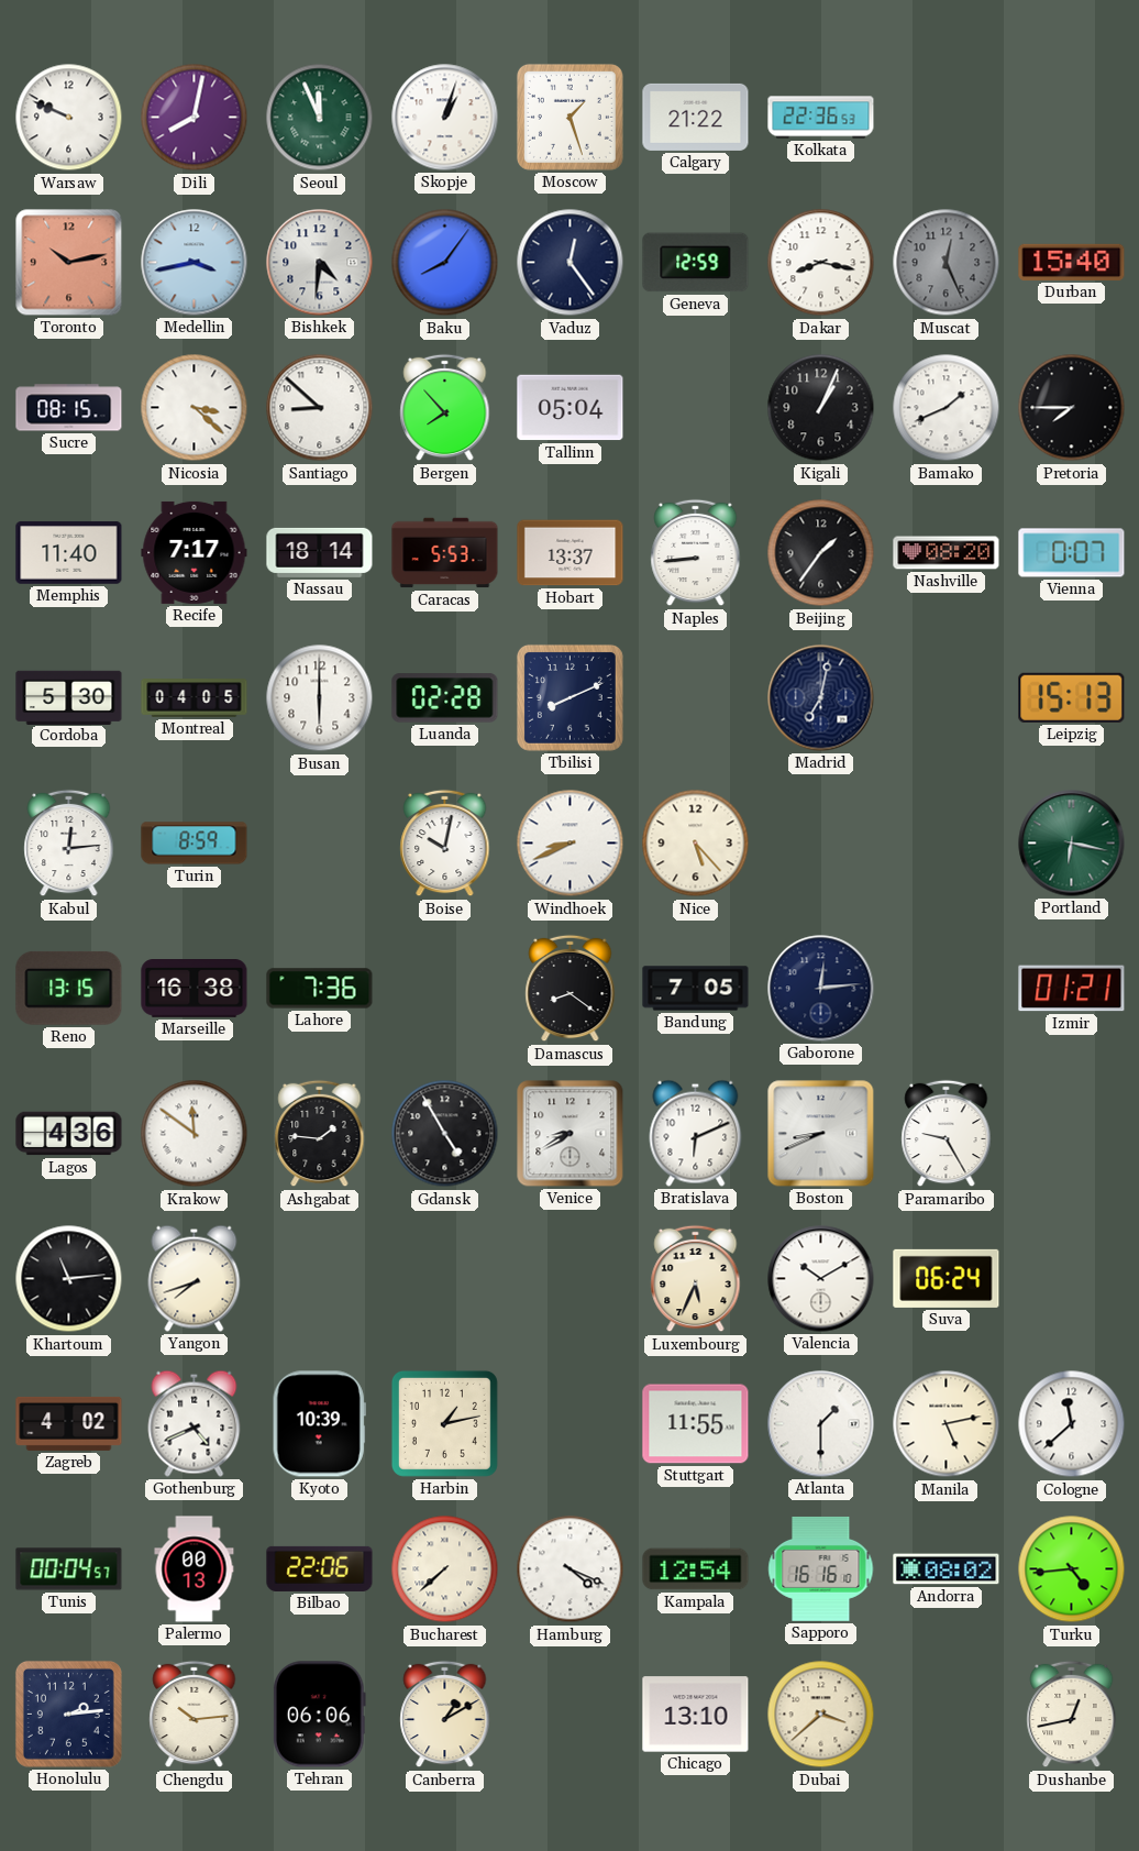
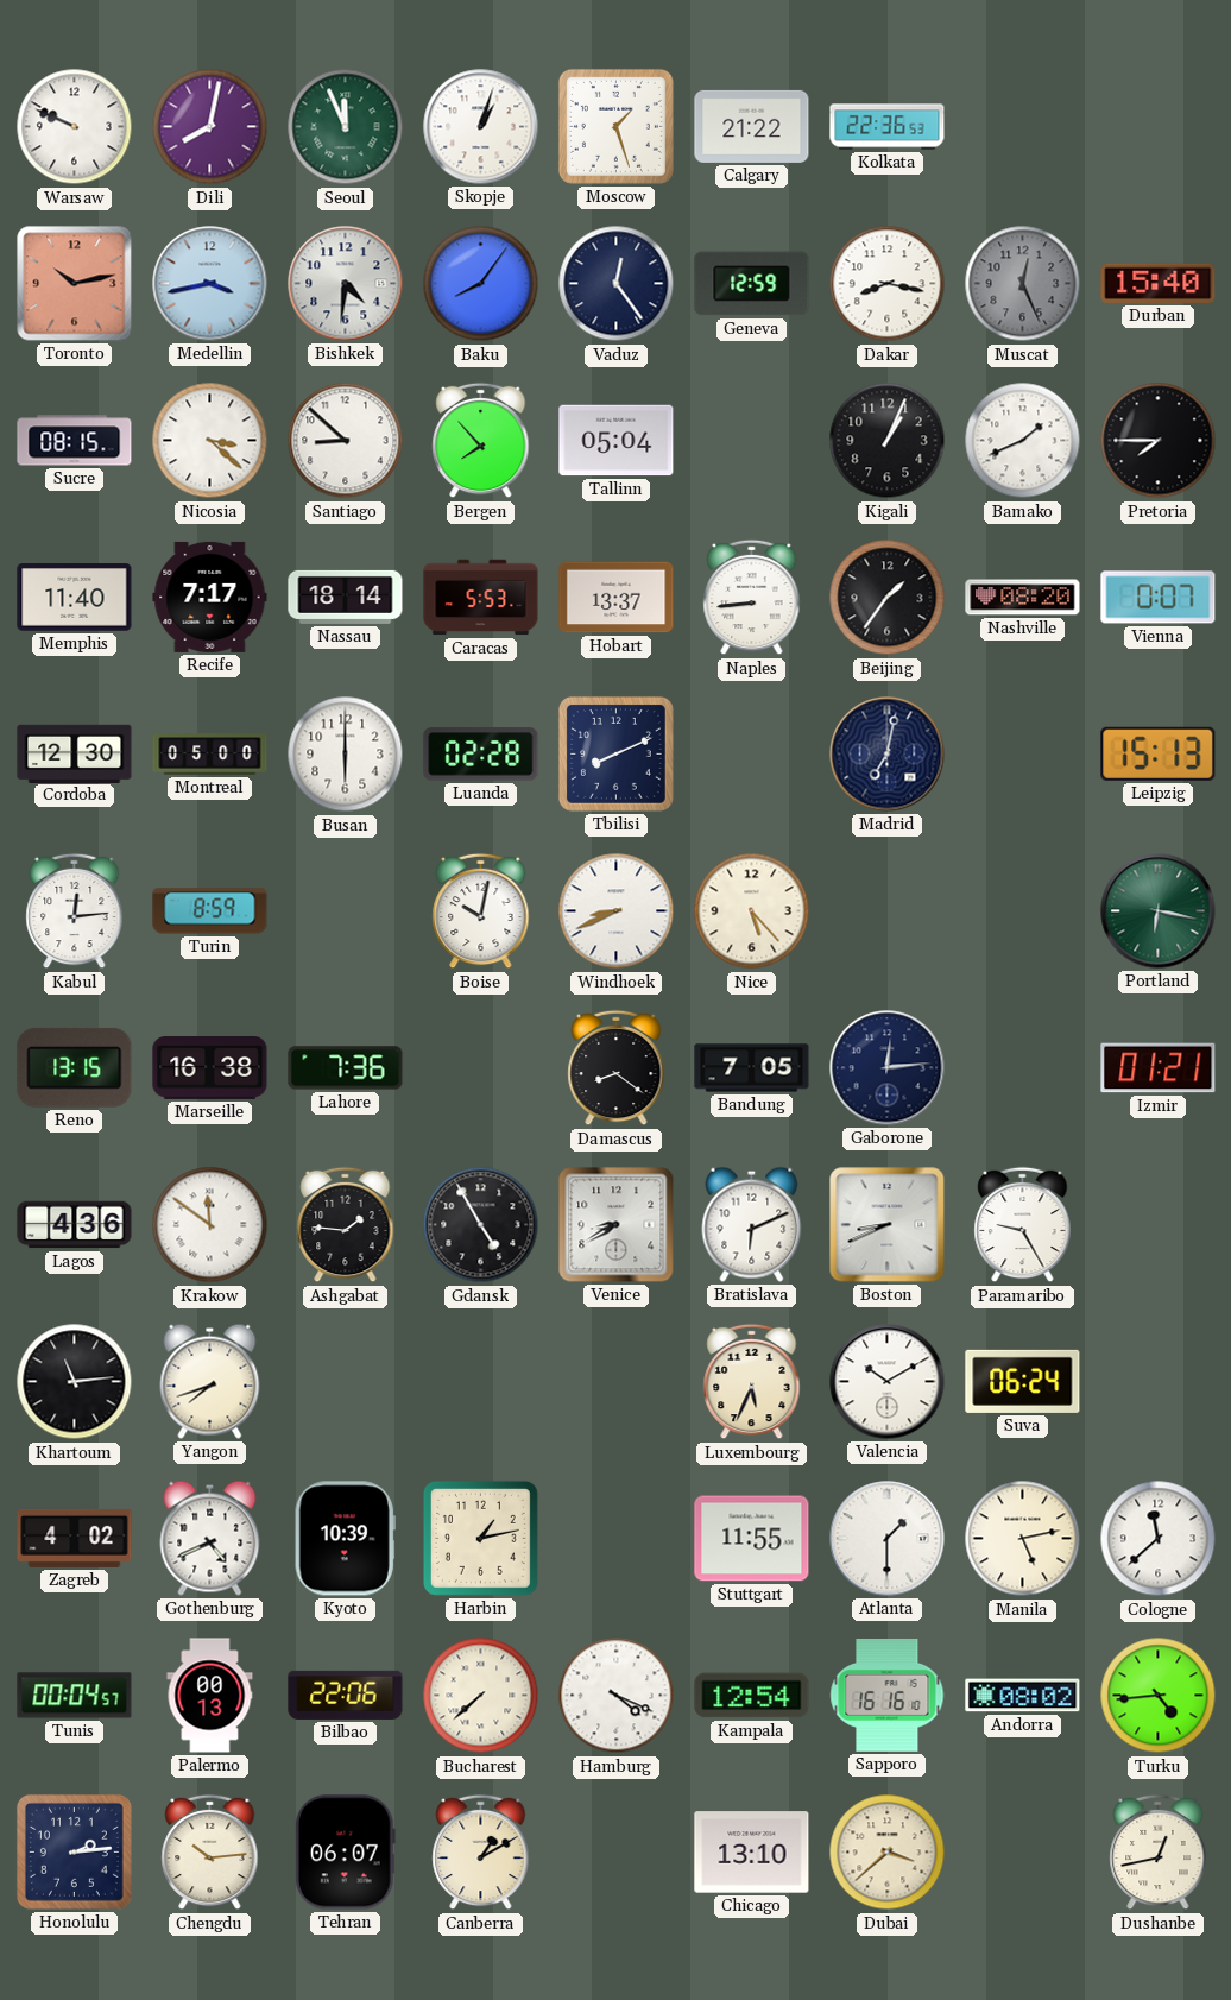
Cordoba: 5:30 -> 12:30
Montreal: 04:05 -> 05:00
Tehran: 06:06 -> 06:07
